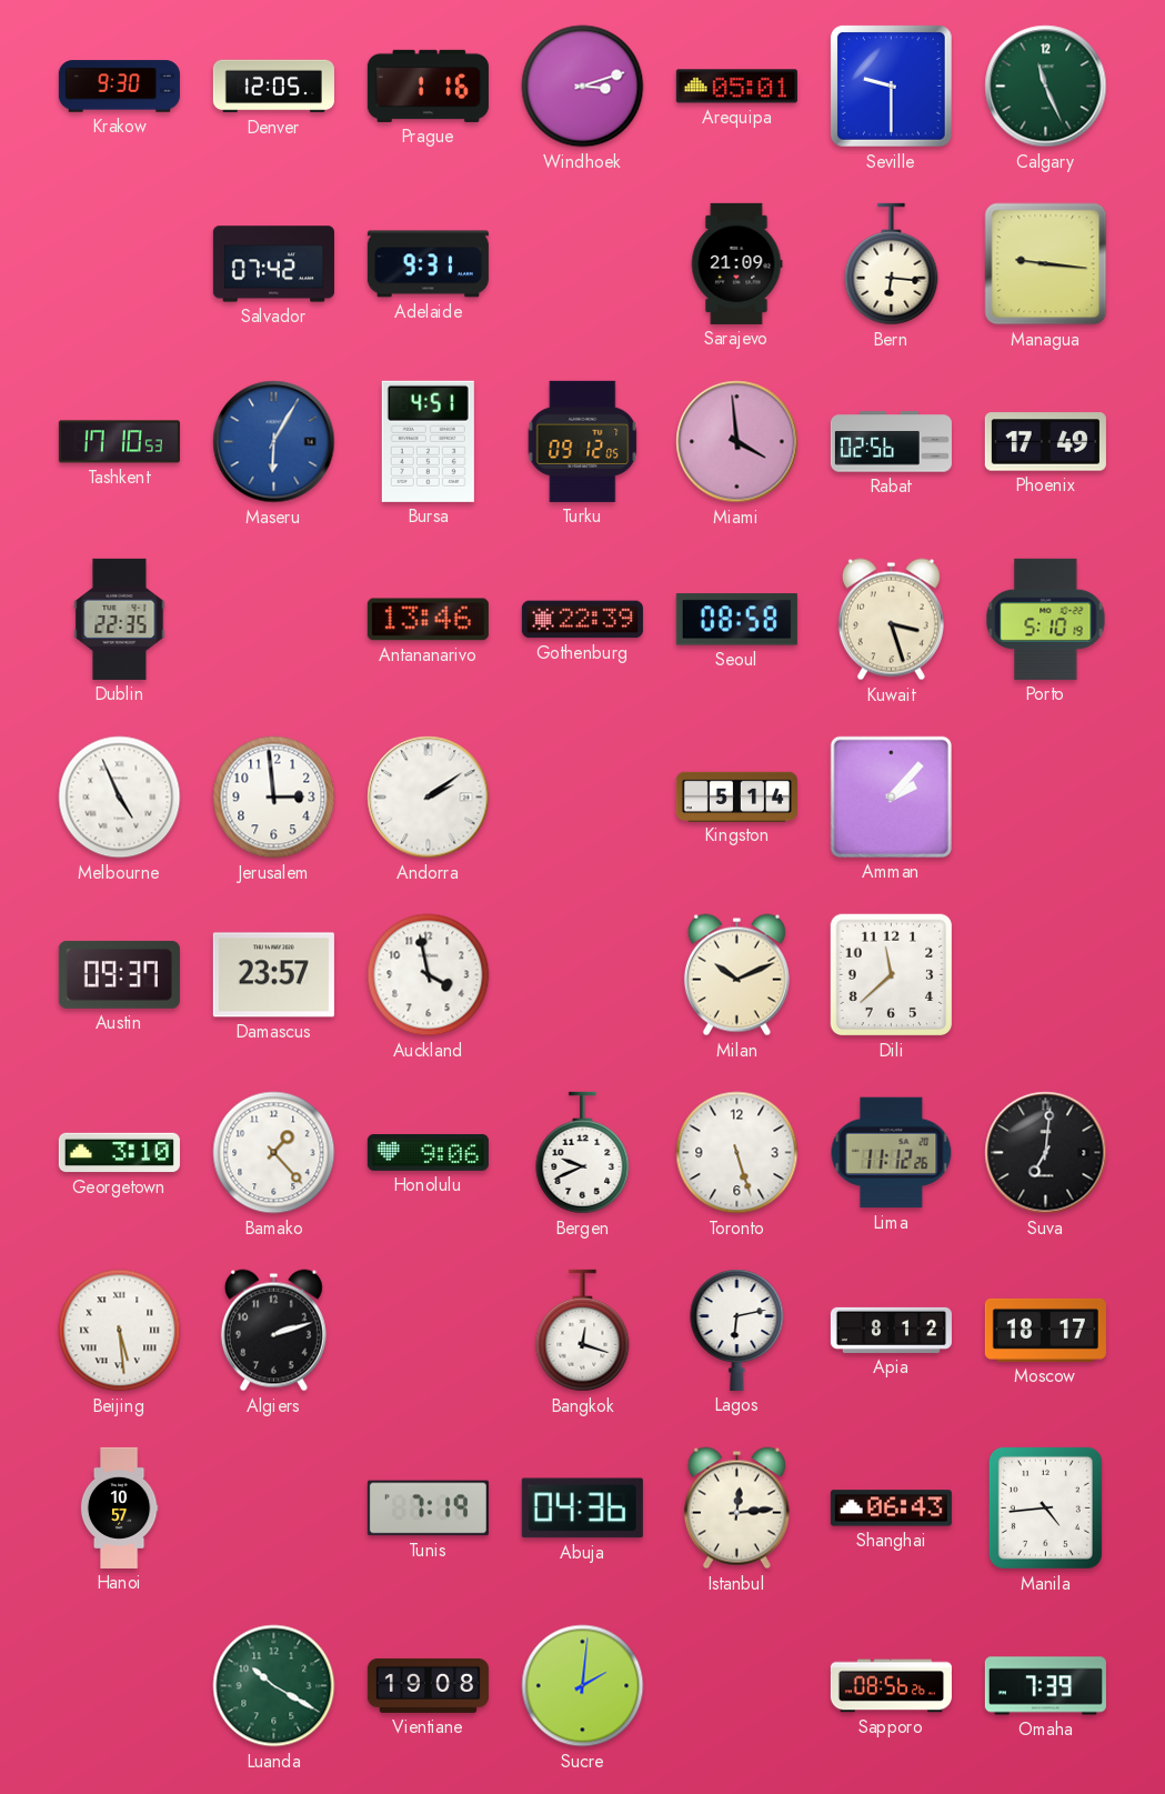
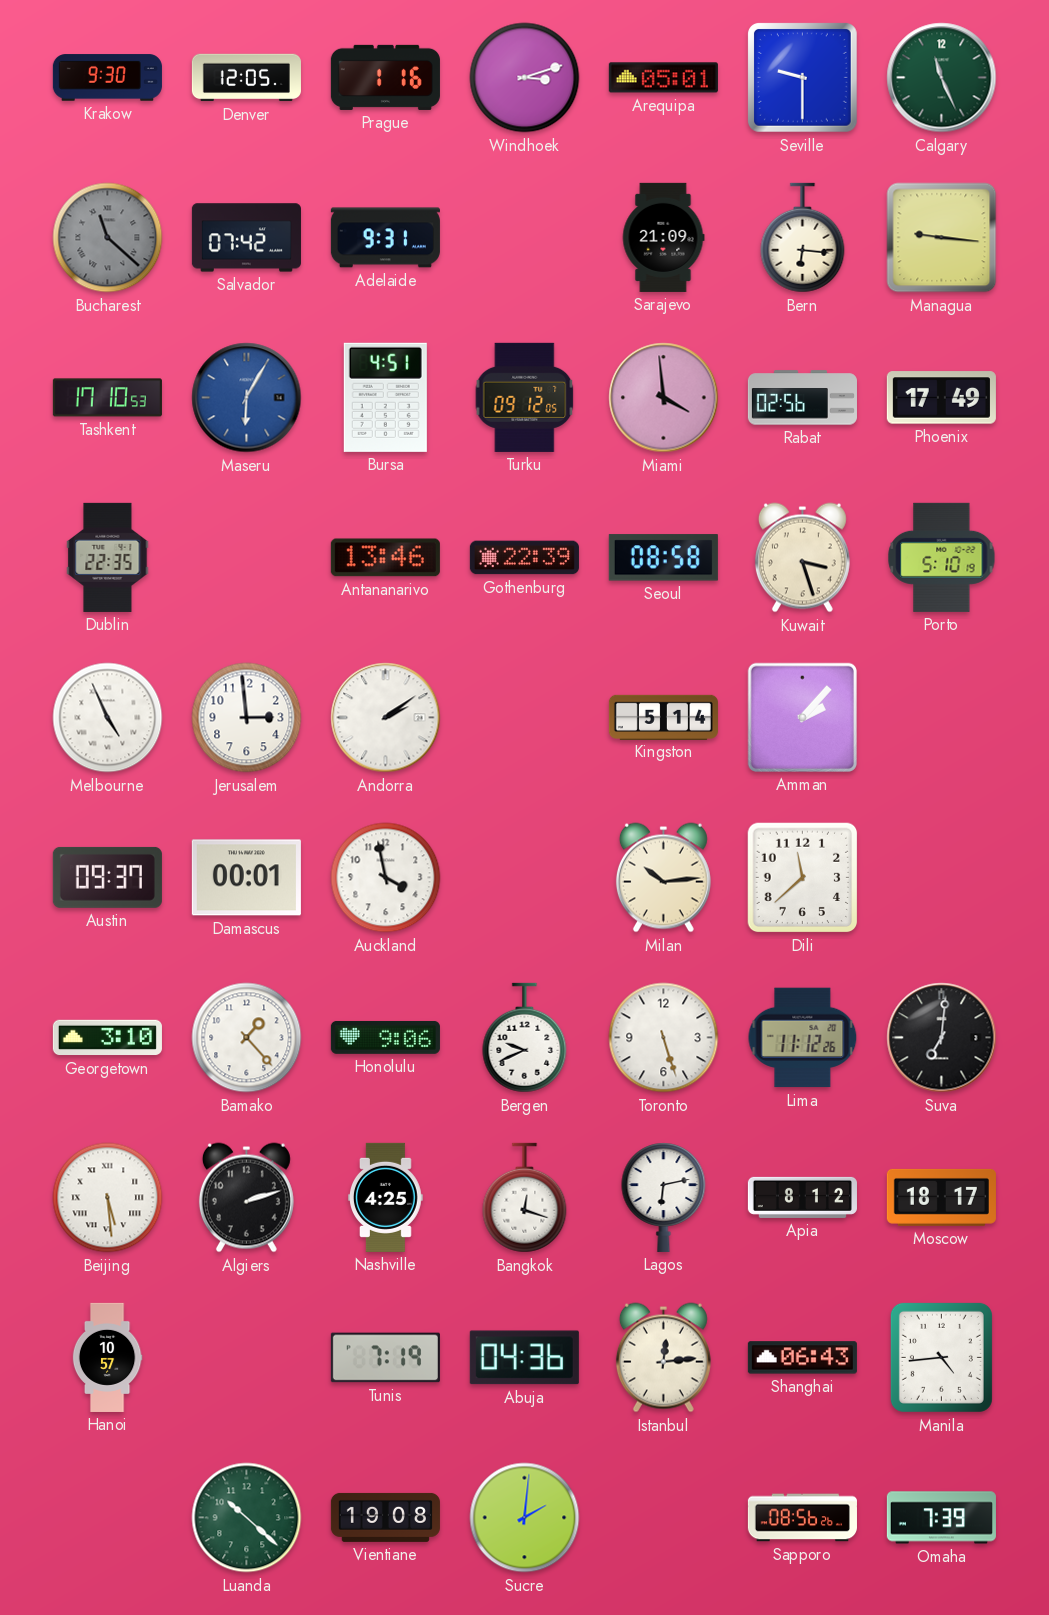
Bucharest: none -> 11:22
Damascus: 23:57 -> 00:01
Milan: 10:11 -> 10:14
Nashville: none -> 4:25
Luanda: 10:20 -> 10:22
